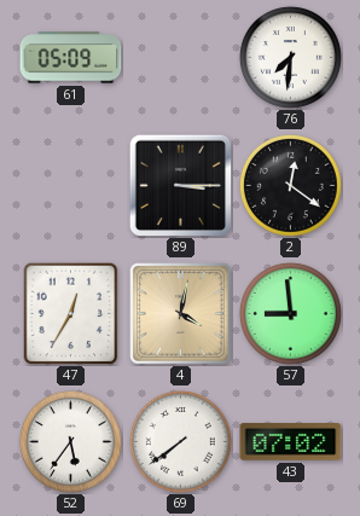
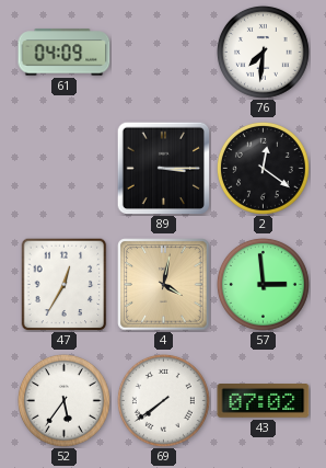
61: 05:09 -> 04:09
57: 8:59 -> 2:59
